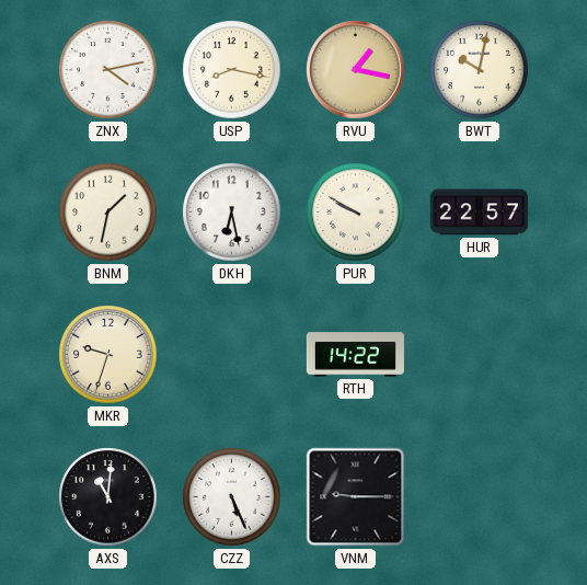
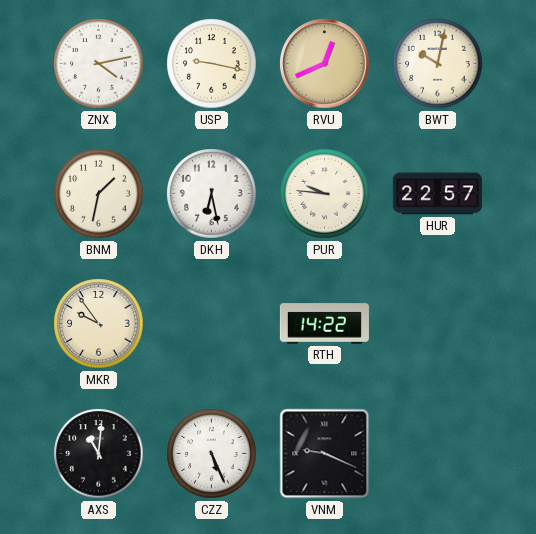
USP: 8:17 -> 9:17
RVU: 1:17 -> 12:41
PUR: 9:50 -> 9:46
MKR: 9:33 -> 9:54
VNM: 9:15 -> 9:19
